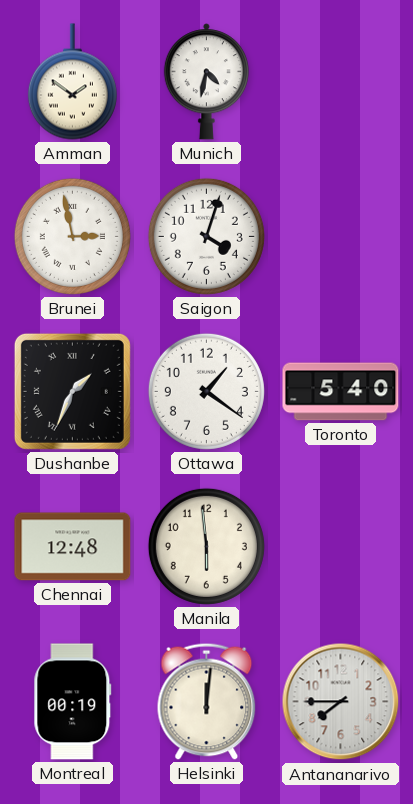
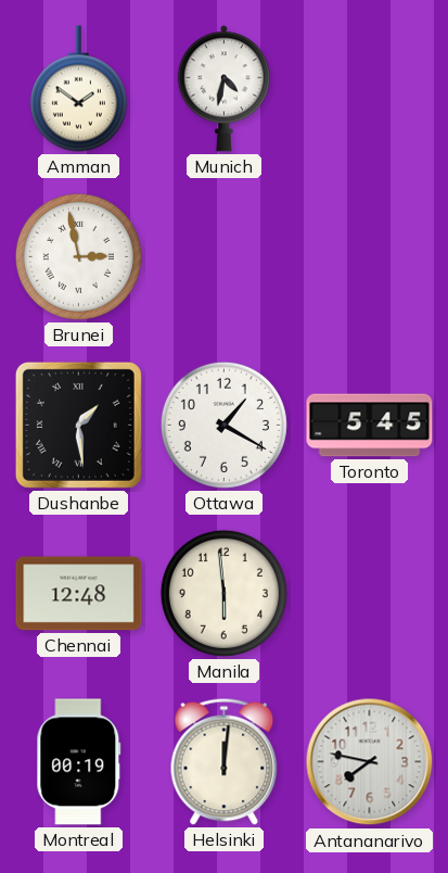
Saigon: 4:03 -> none
Dushanbe: 1:34 -> 1:29
Ottawa: 1:21 -> 1:20
Toronto: 5:40 -> 5:45
Antananarivo: 7:45 -> 7:47
